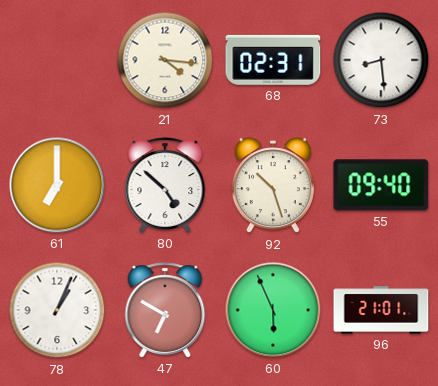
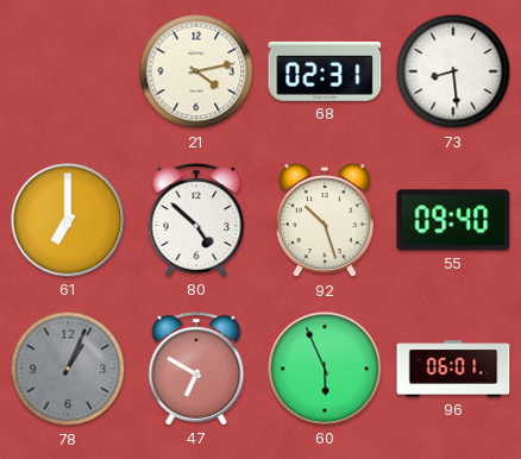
21: 4:16 -> 4:13
78 dial: white -> grey
96: 21:01 -> 06:01
